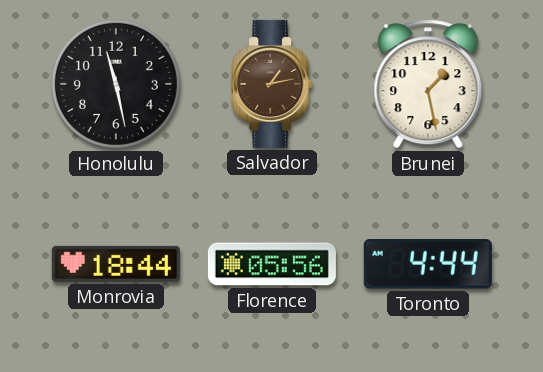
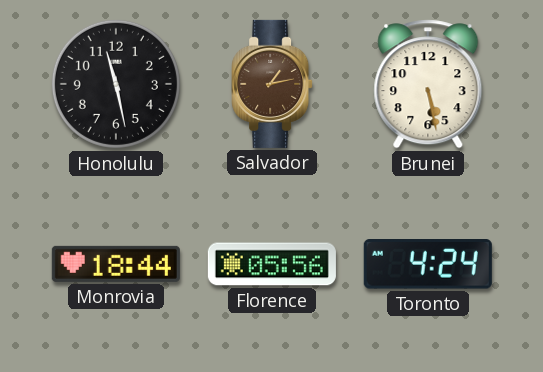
Brunei: 1:28 -> 5:28
Toronto: 4:44 -> 4:24
